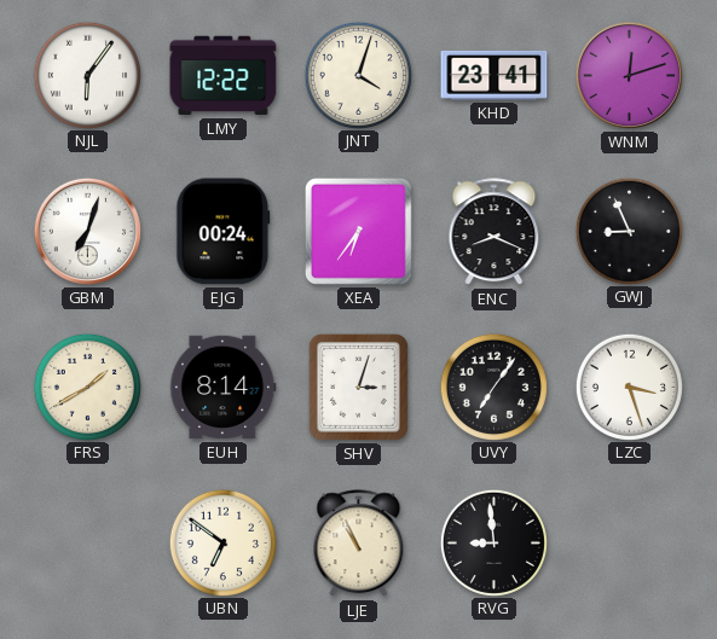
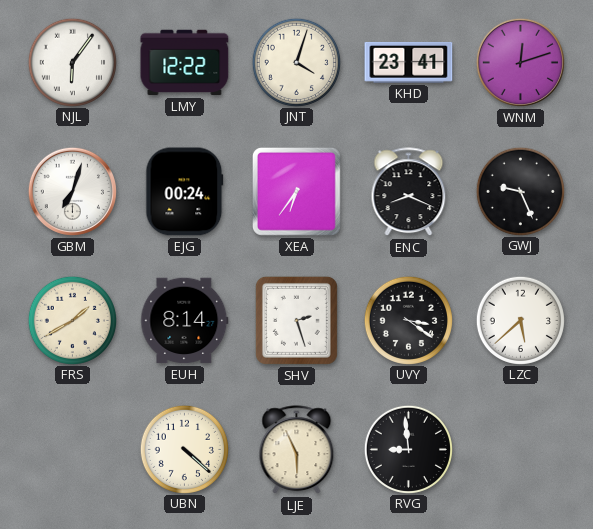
GWJ: 8:56 -> 9:26
SHV: 3:03 -> 2:27
UVY: 7:06 -> 3:21
LZC: 3:27 -> 5:38
UBN: 6:51 -> 4:22
LJE: 10:56 -> 5:56
